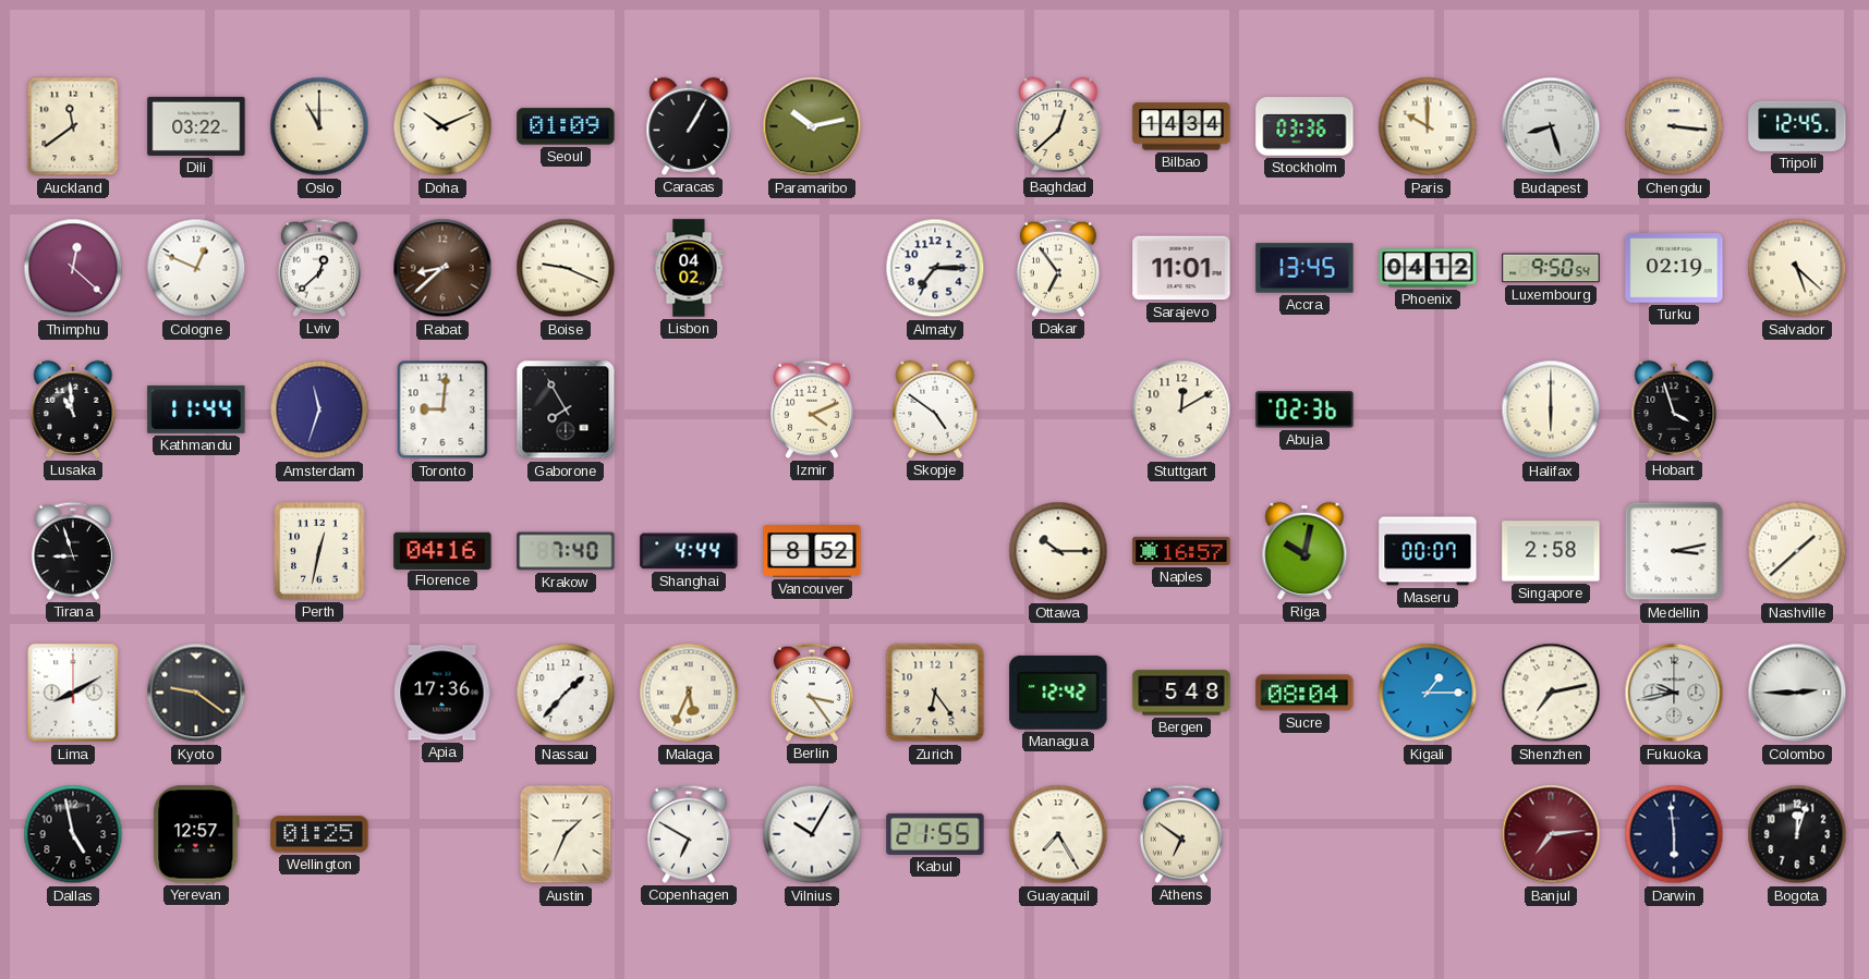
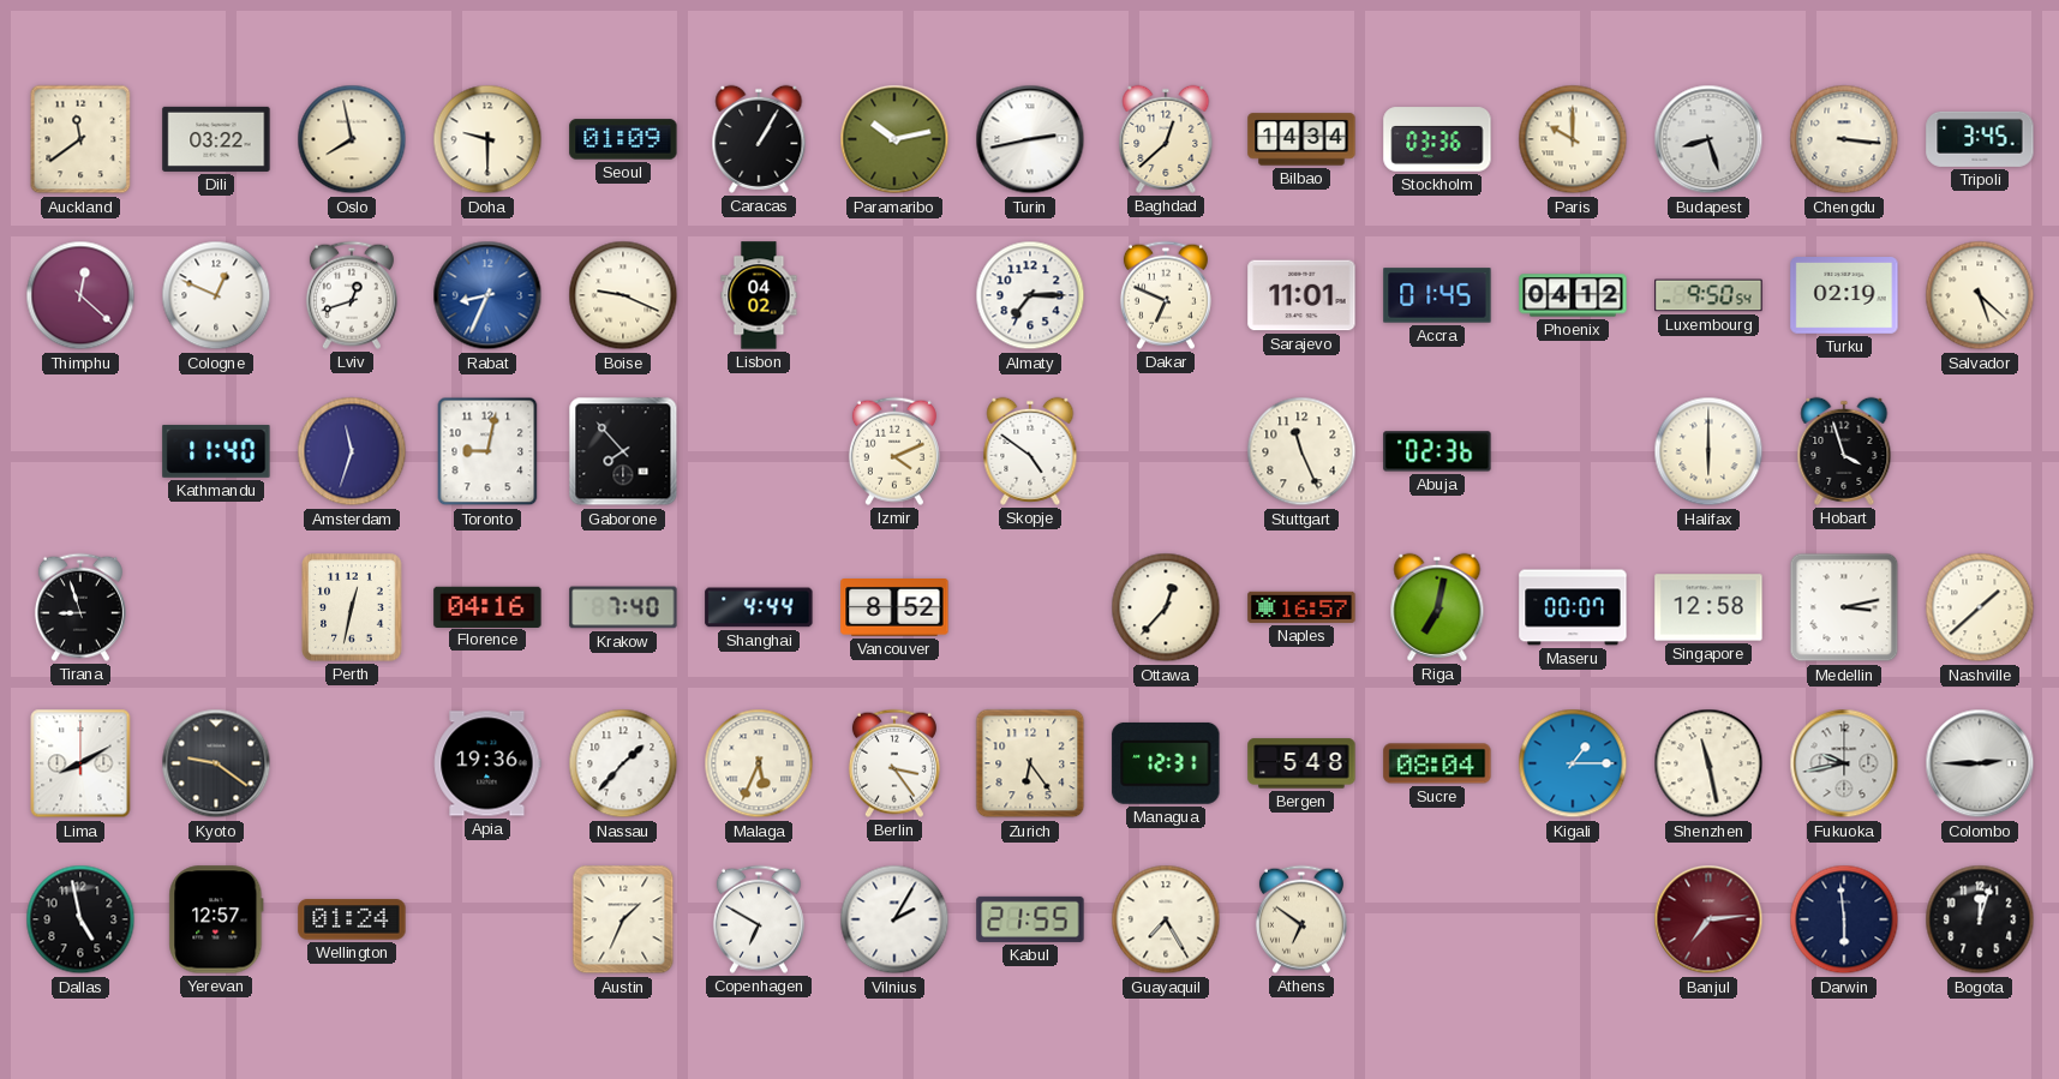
Oslo: 11:00 -> 7:58
Doha: 10:11 -> 9:30
Turin: none -> 2:43
Tripoli: 12:45 -> 3:45
Lviv: 12:38 -> 12:42
Rabat: 8:38 -> 8:34
Rabat dial: brown -> blue
Dakar: 6:54 -> 6:49
Accra: 13:45 -> 01:45
Lusaka: 10:59 -> none
Kathmandu: 11:44 -> 11:40
Toronto: 9:01 -> 9:02
Gaborone: 7:55 -> 7:53
Stuttgart: 12:10 -> 11:26
Ottawa: 10:15 -> 12:37
Riga: 10:02 -> 7:02
Singapore: 2:58 -> 12:58
Apia: 17:36 -> 19:36
Managua: 12:42 -> 12:31
Shenzhen: 7:13 -> 11:28
Wellington: 01:25 -> 01:24
Vilnius: 10:05 -> 2:05
